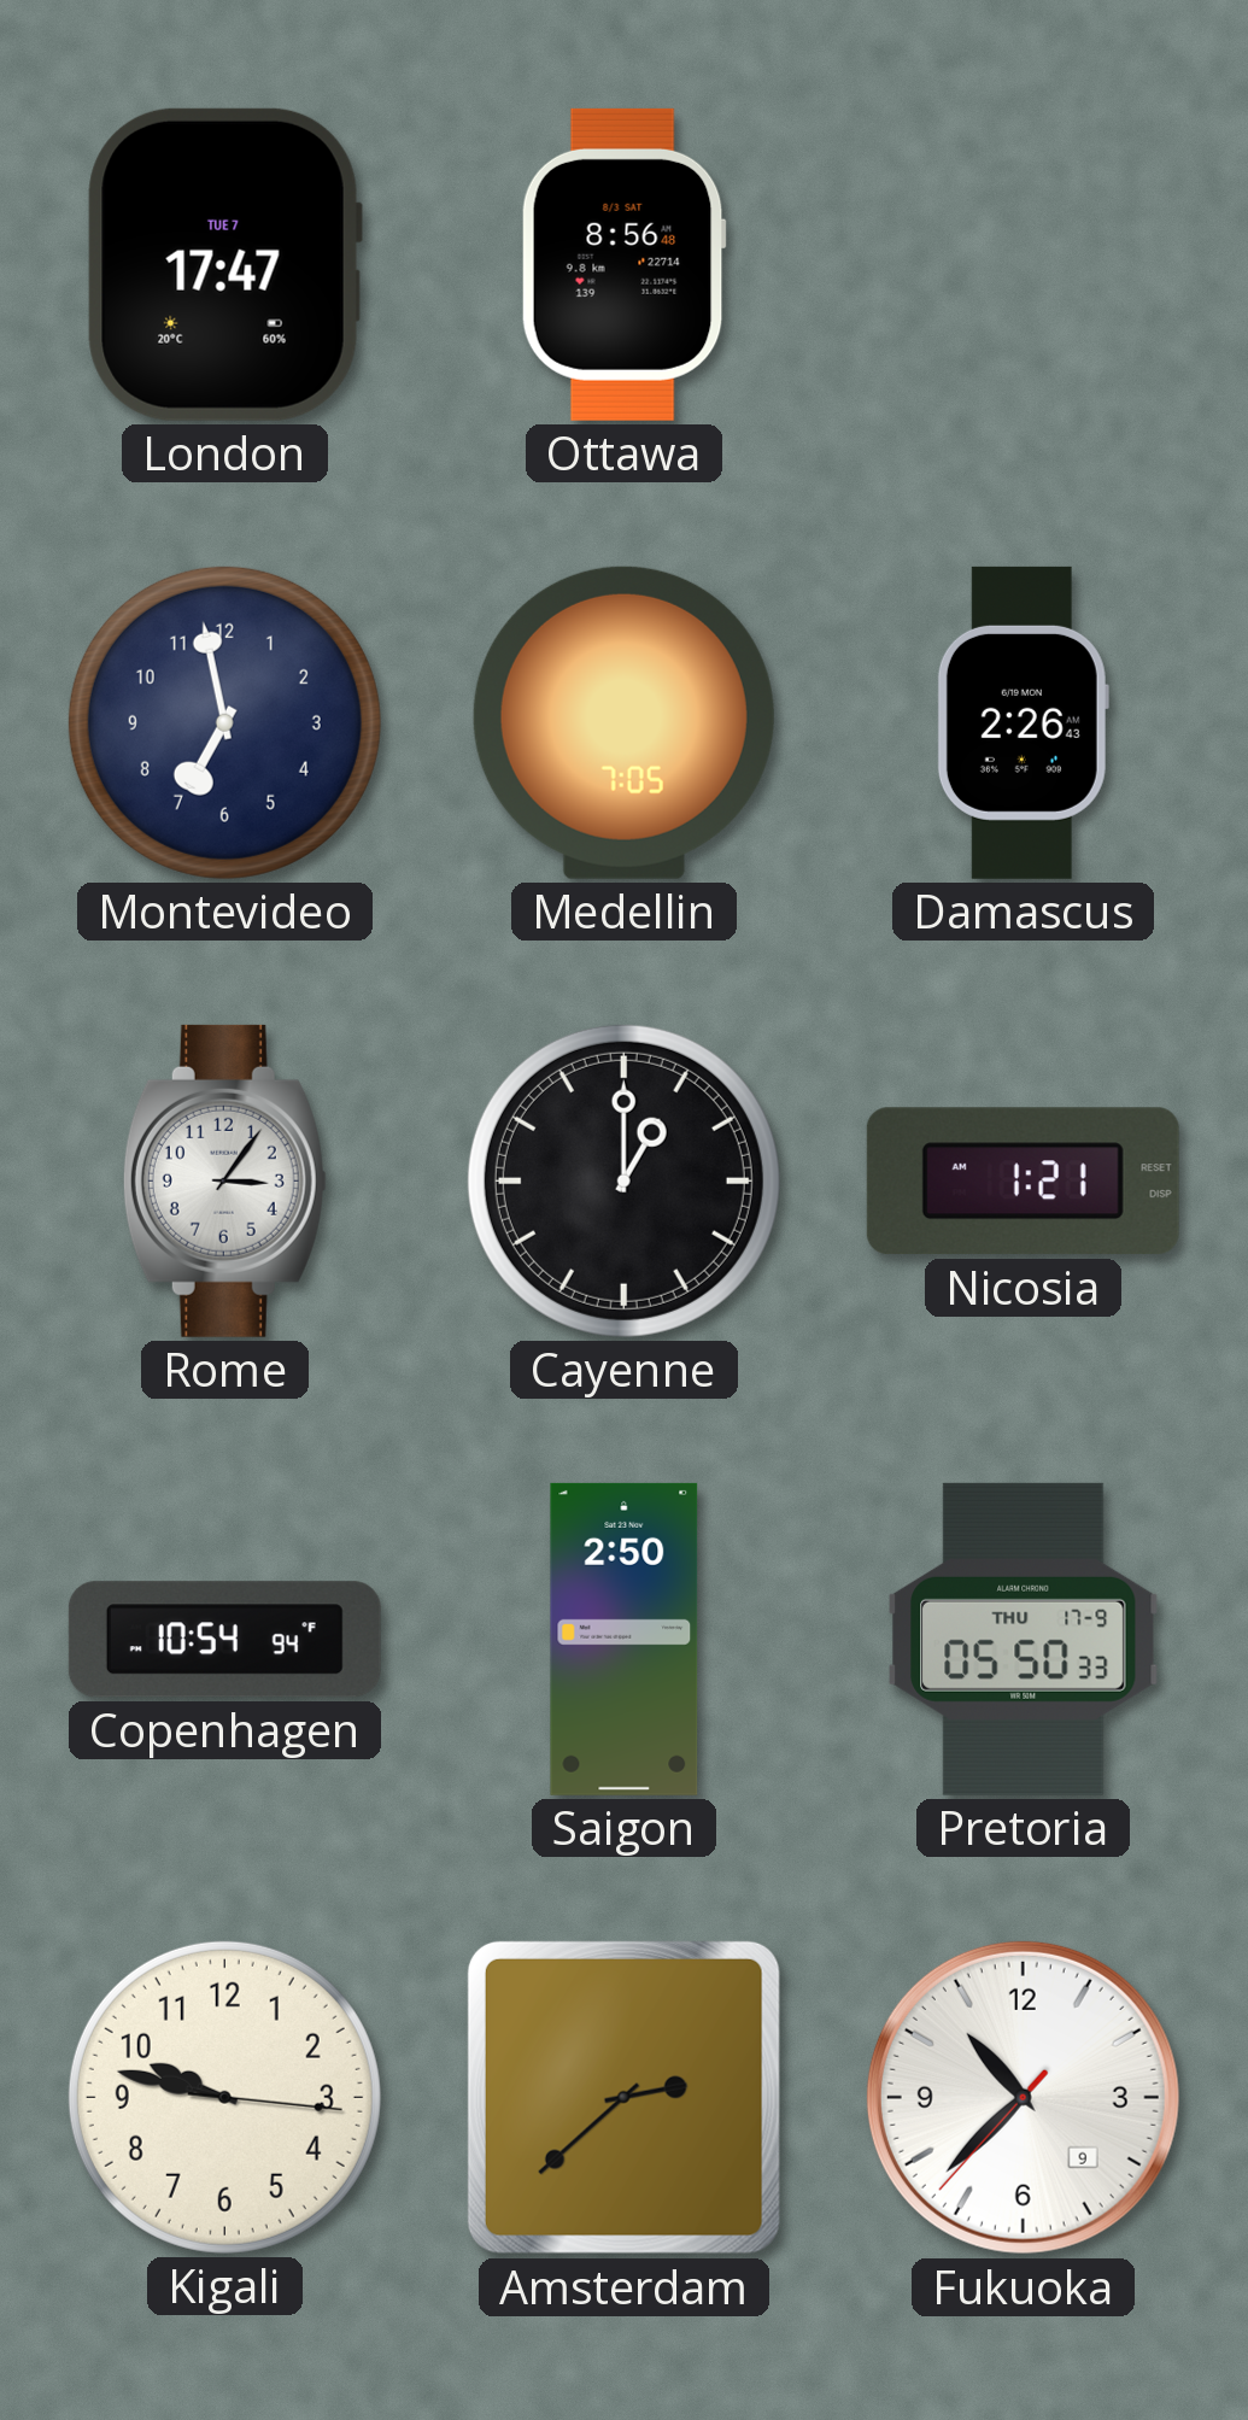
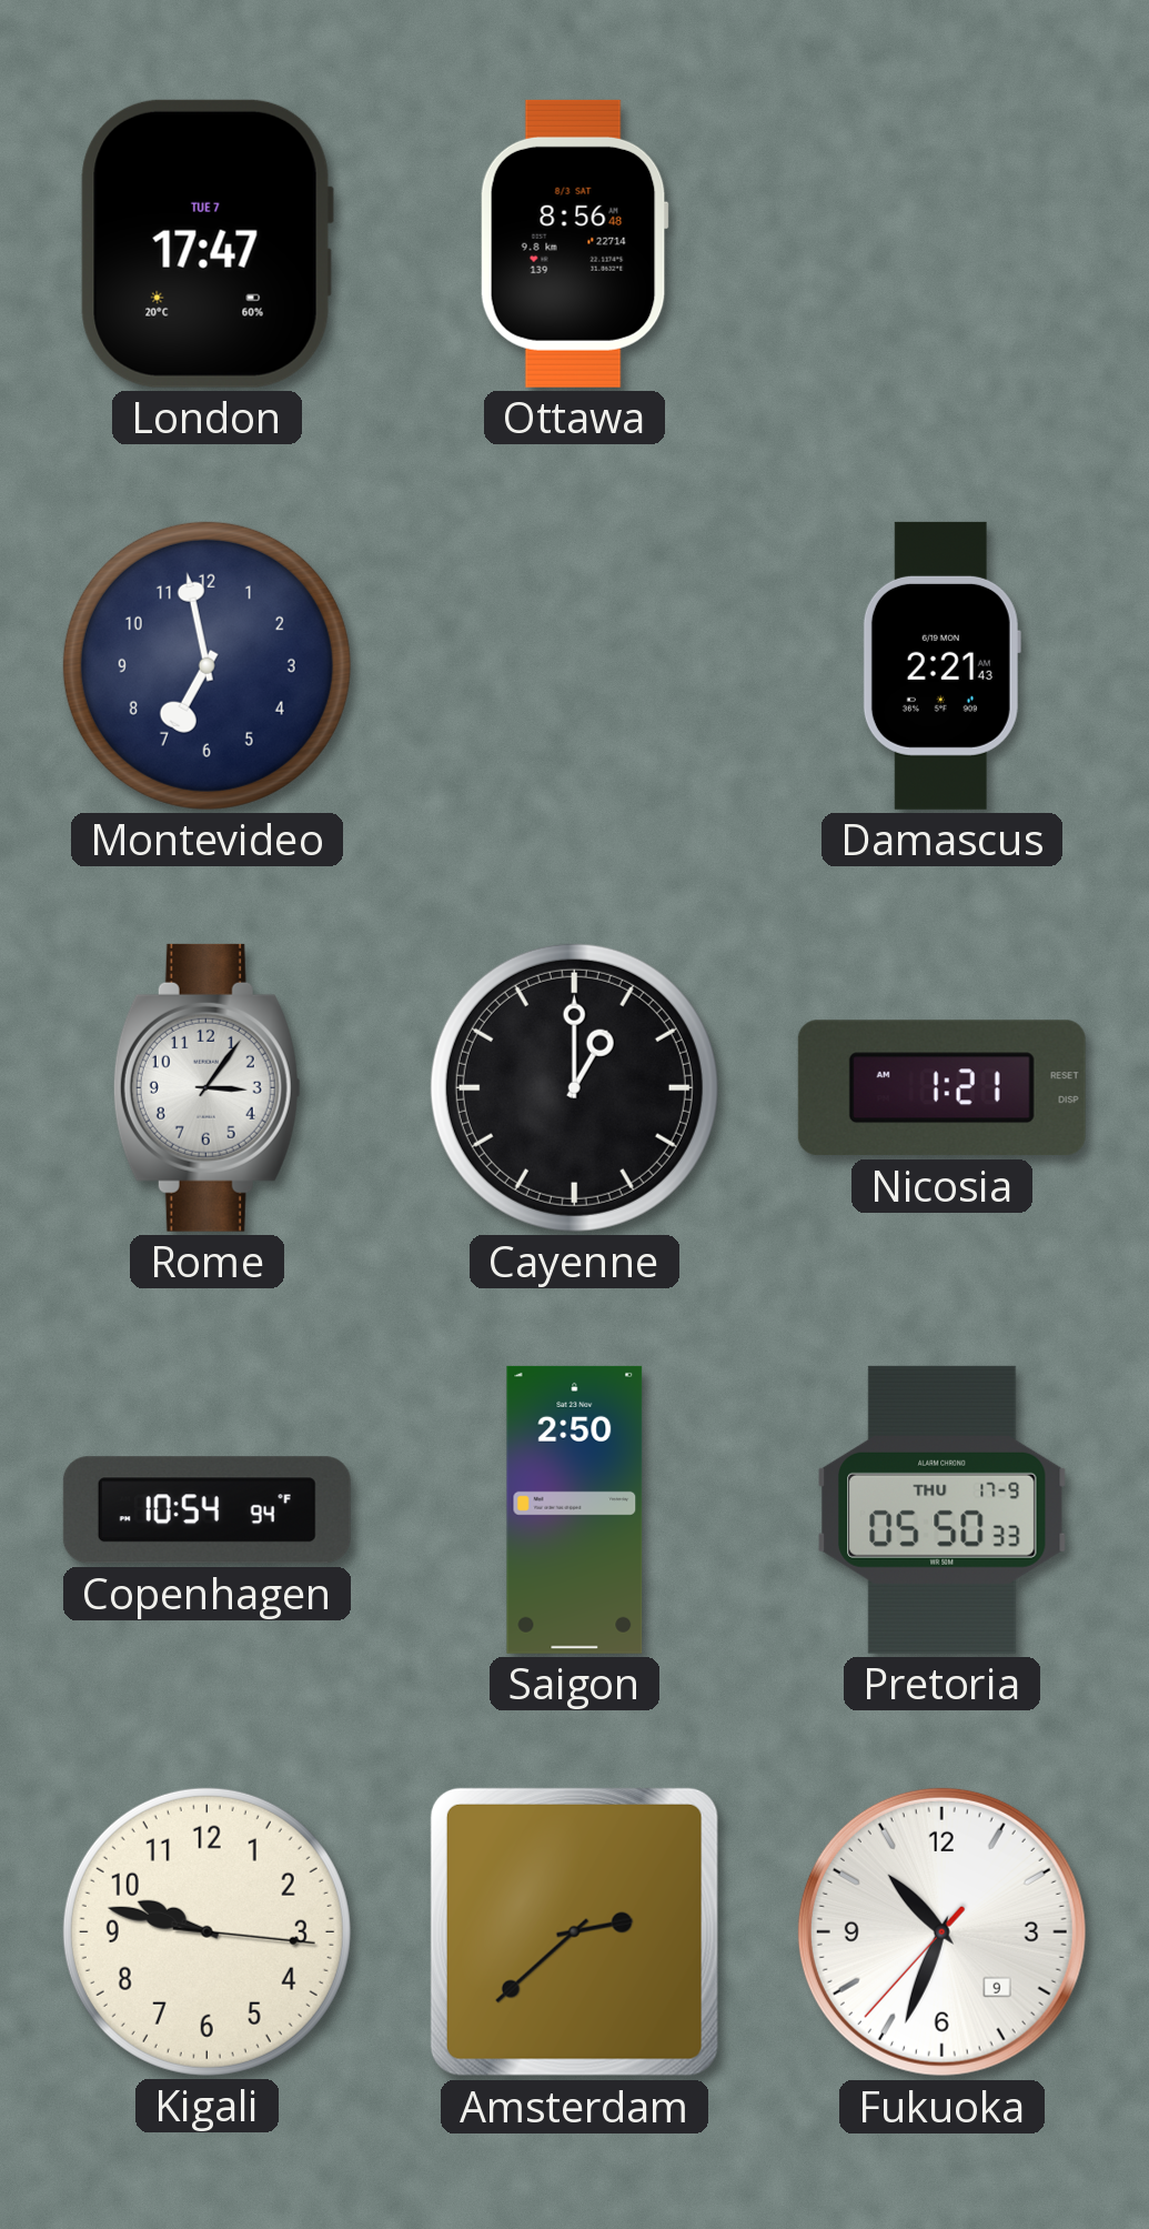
Medellin: 7:05 -> none
Damascus: 2:26 -> 2:21
Fukuoka: 10:37 -> 10:33
